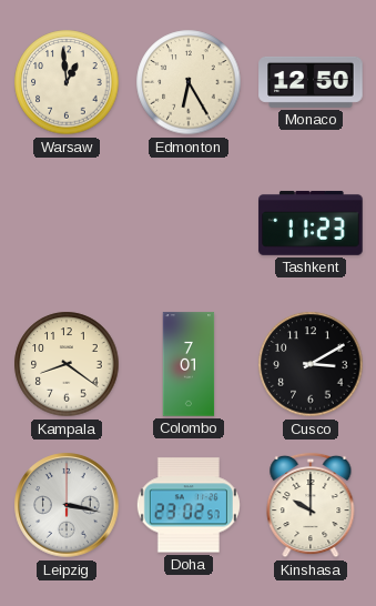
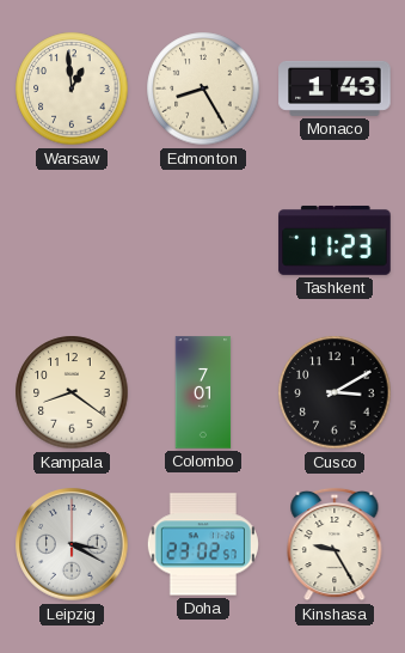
Edmonton: 6:25 -> 8:25
Monaco: 12:50 -> 1:43
Leipzig: 3:17 -> 3:20
Kinshasa: 10:00 -> 9:25
